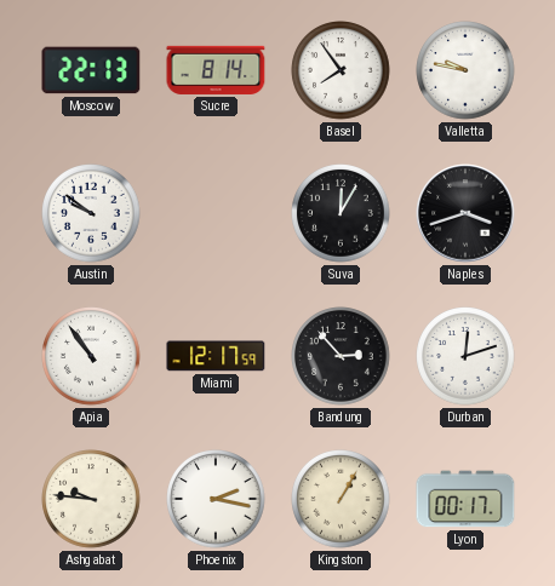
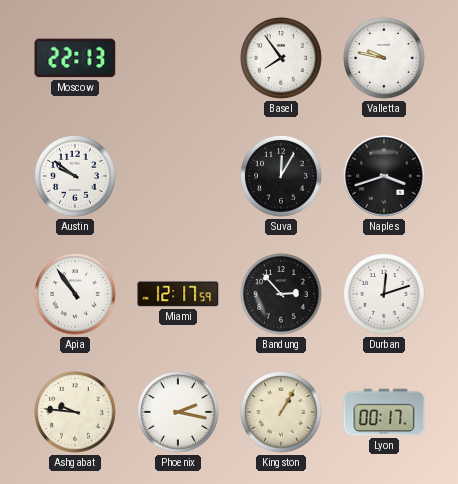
Sucre: 8:14 -> none
